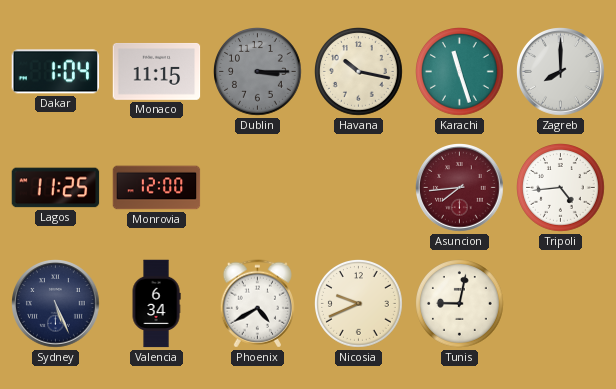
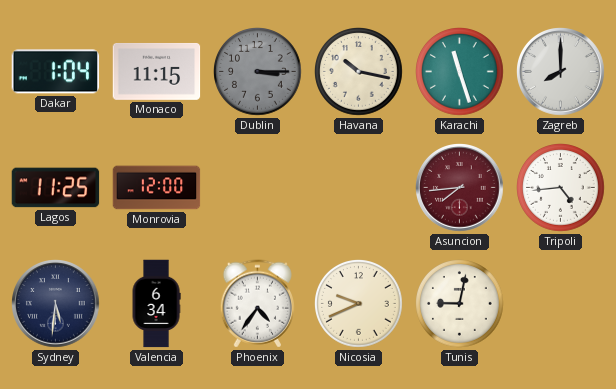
Sydney: 5:26 -> 5:31
Phoenix: 4:40 -> 4:36
